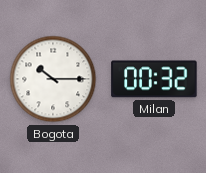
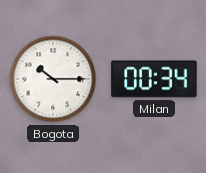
Milan: 00:32 -> 00:34
